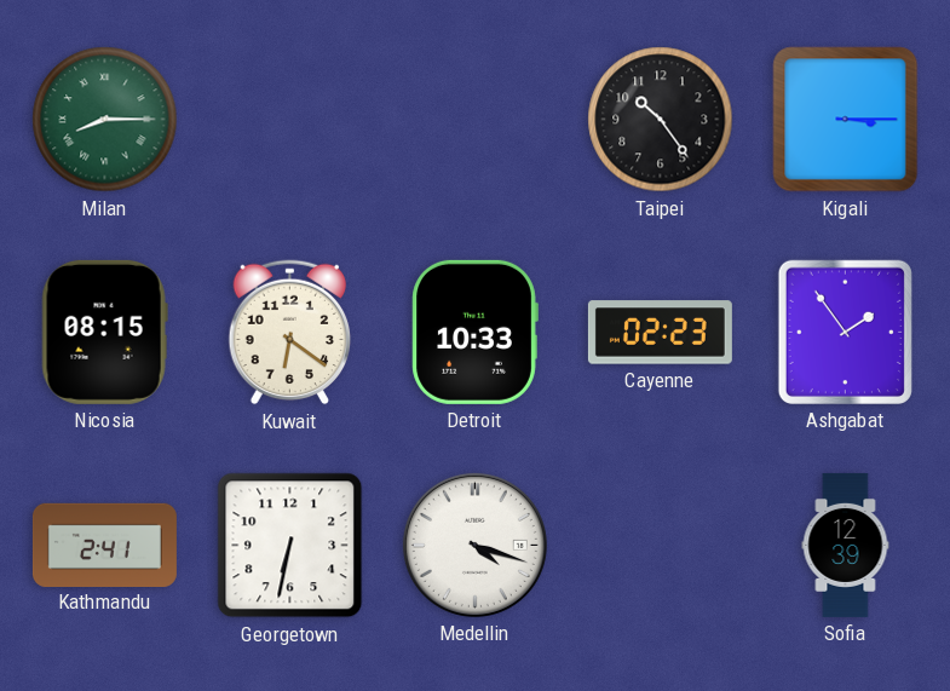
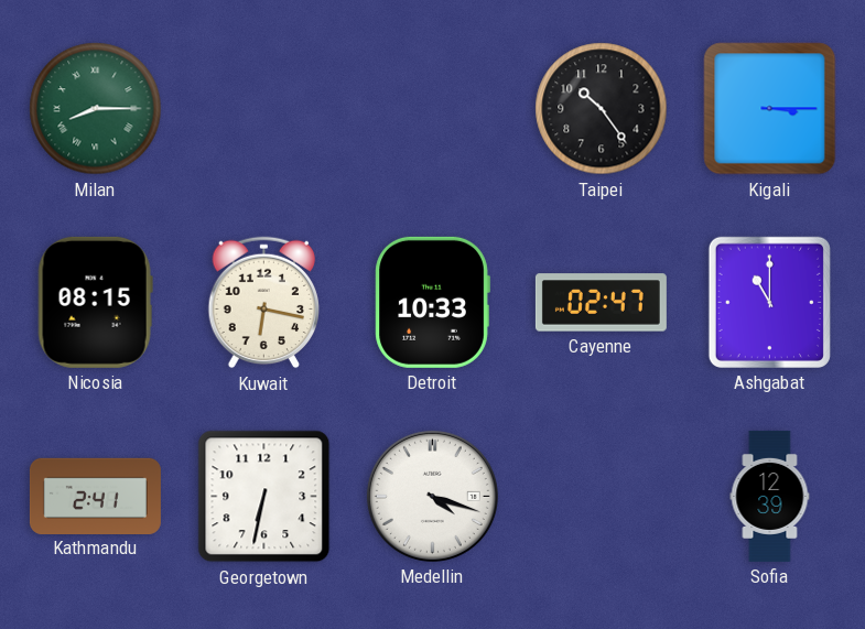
Kuwait: 6:21 -> 6:17
Cayenne: 02:23 -> 02:47
Ashgabat: 1:54 -> 11:00
